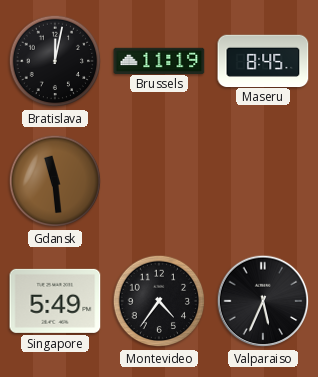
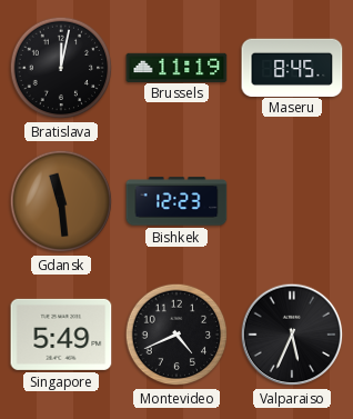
Bishkek: none -> 12:23
Montevideo: 4:36 -> 4:41
